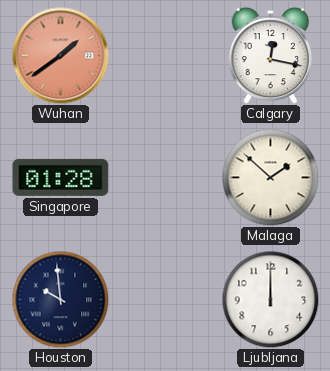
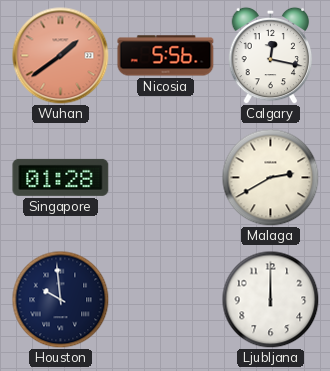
Nicosia: none -> 5:56
Malaga: 1:52 -> 2:40
